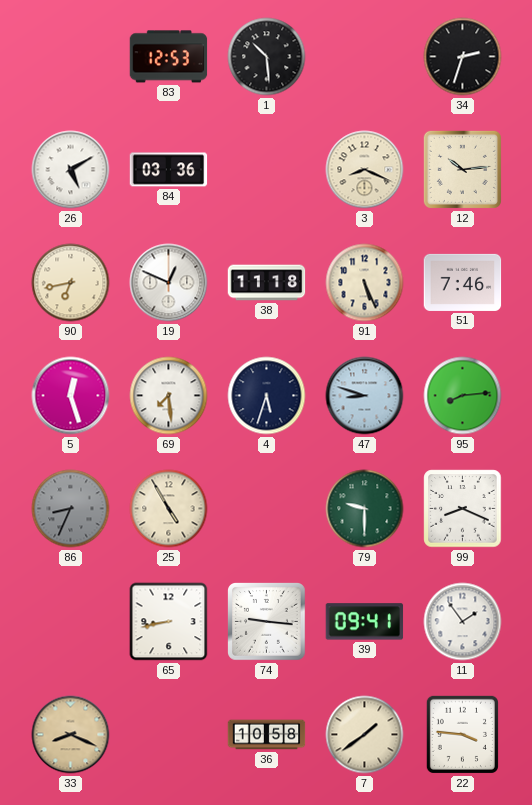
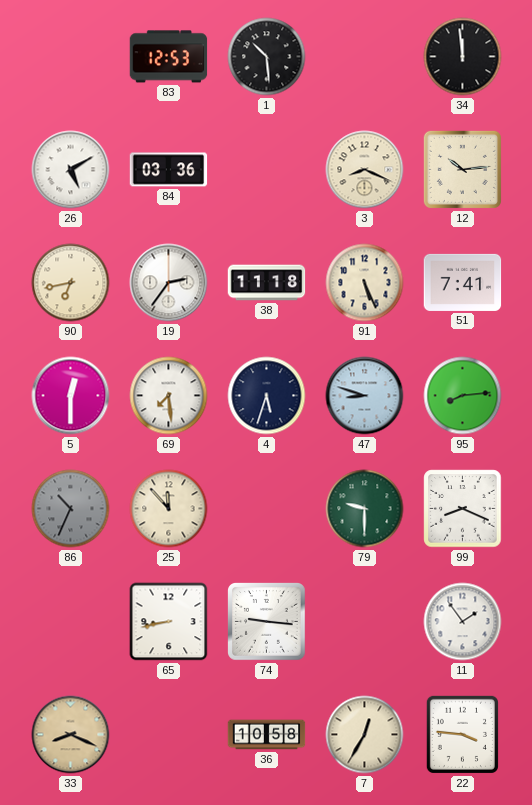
34: 2:33 -> 11:59
19: 12:49 -> 2:36
51: 7:46 -> 7:41
5: 12:27 -> 12:30
86: 8:34 -> 10:34
25: 4:55 -> 11:53
39: 09:41 -> none
7: 1:39 -> 12:35
